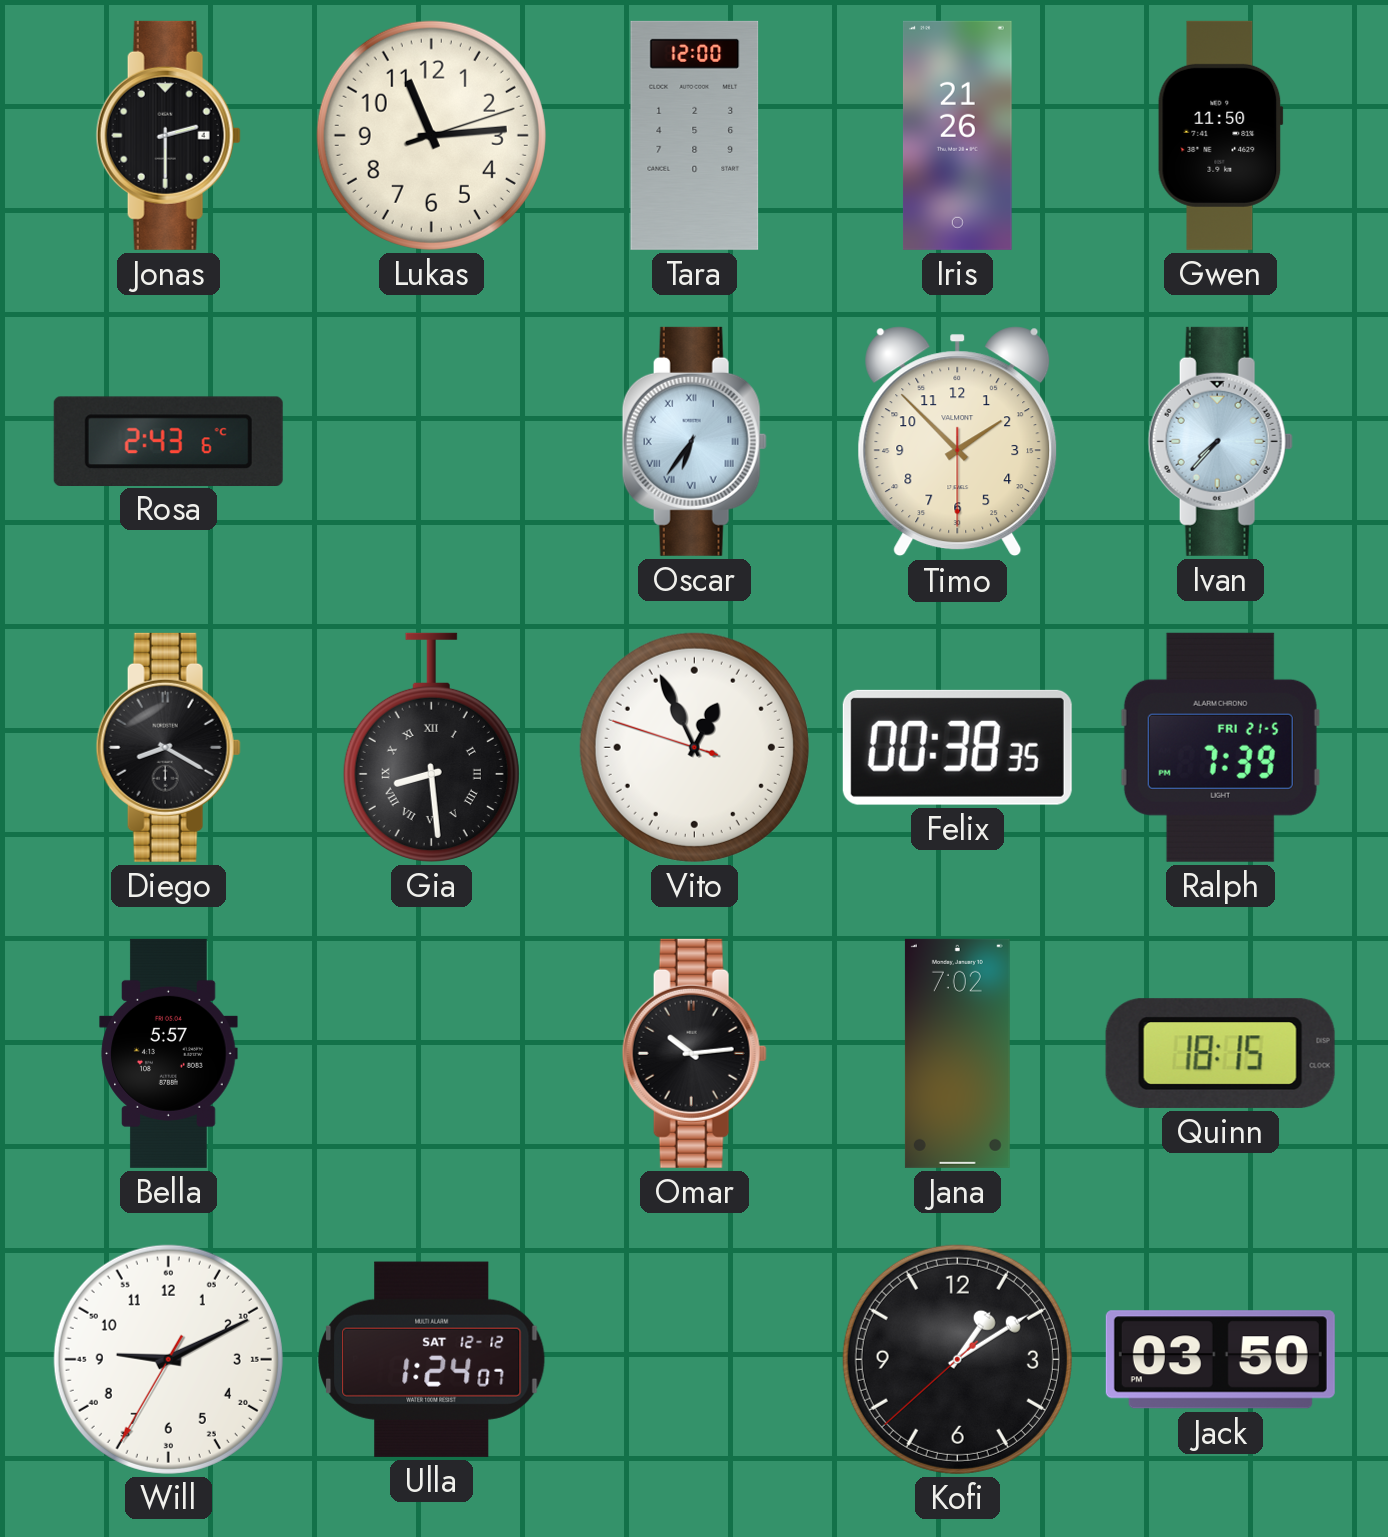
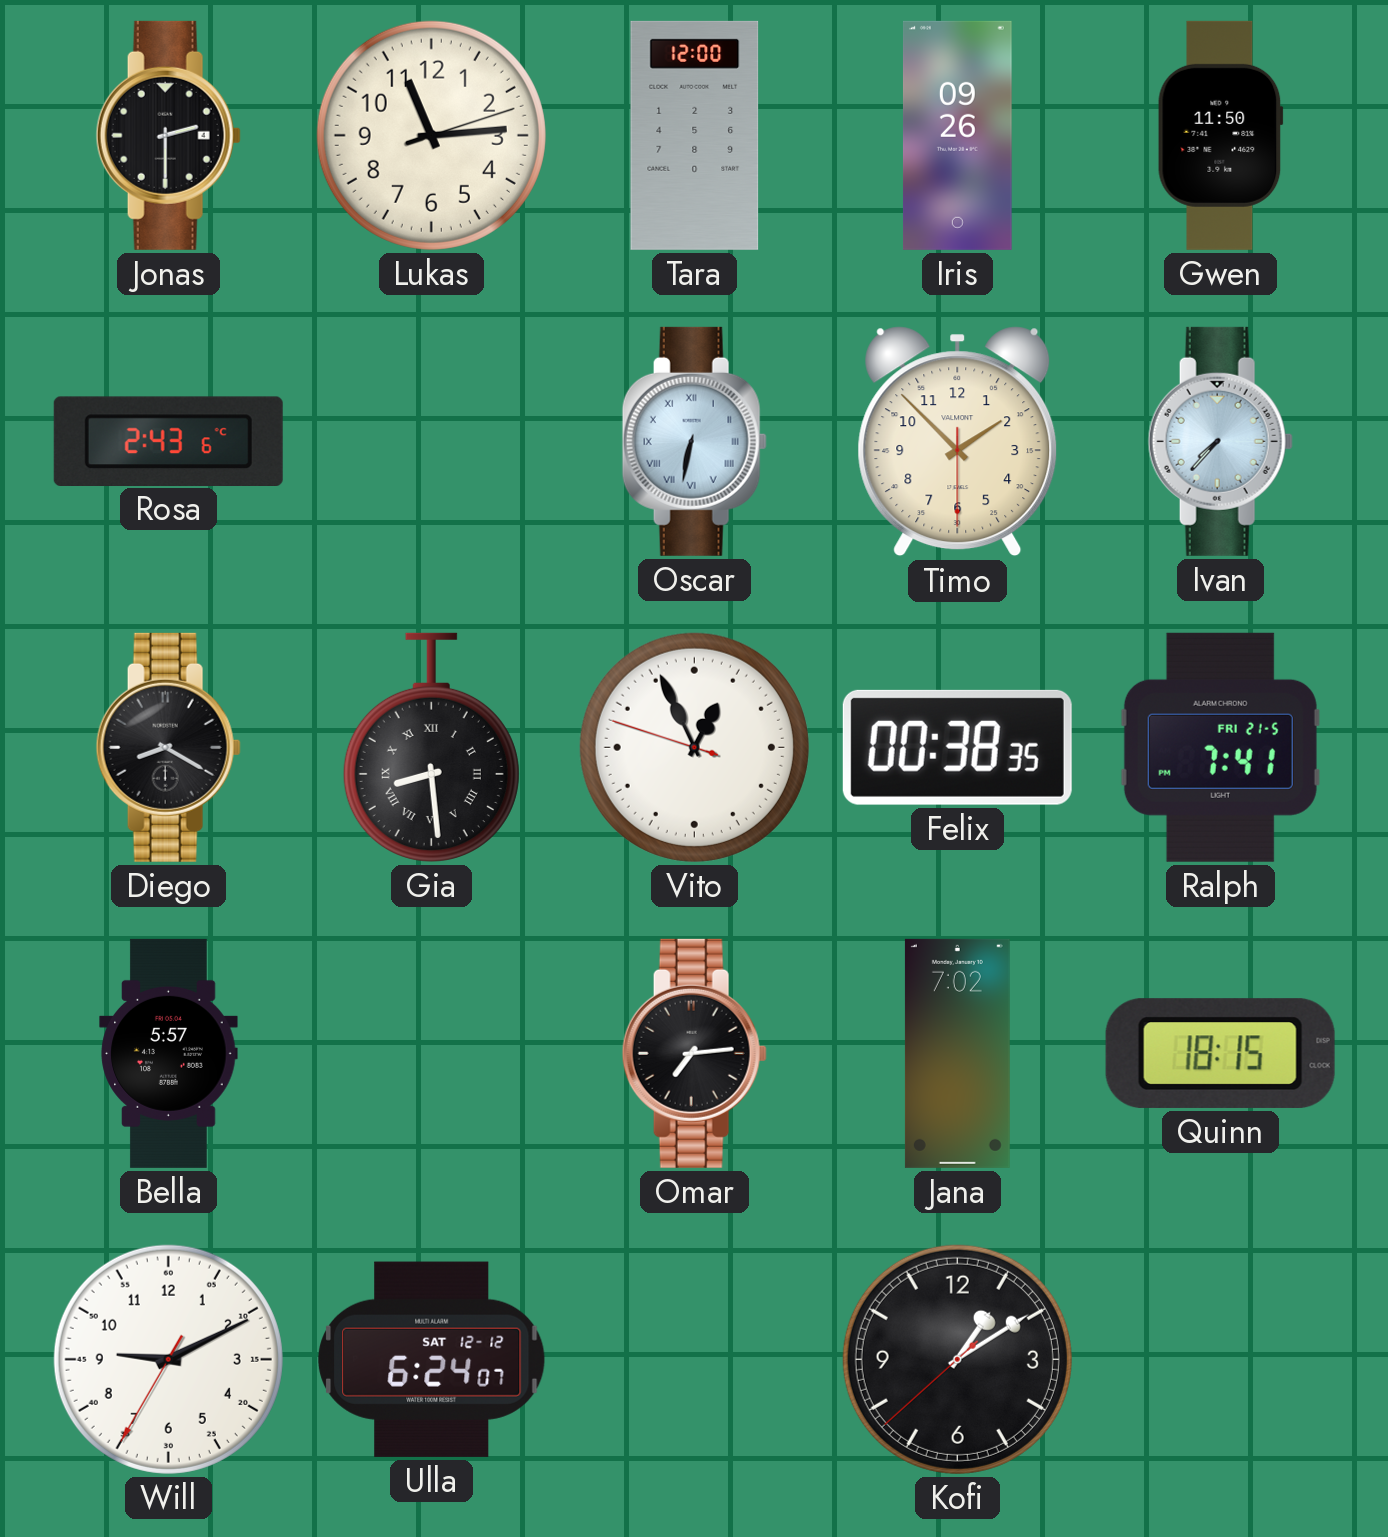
Iris: 21:26 -> 09:26
Oscar: 6:36 -> 6:32
Ralph: 7:39 -> 7:41
Omar: 10:14 -> 7:14
Ulla: 1:24 -> 6:24
Jack: 03:50 -> none
